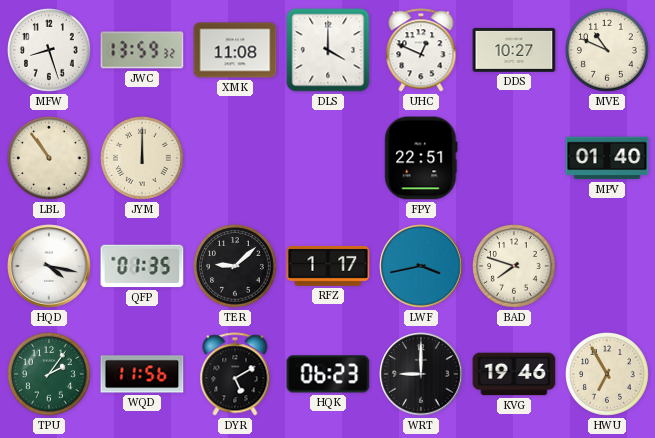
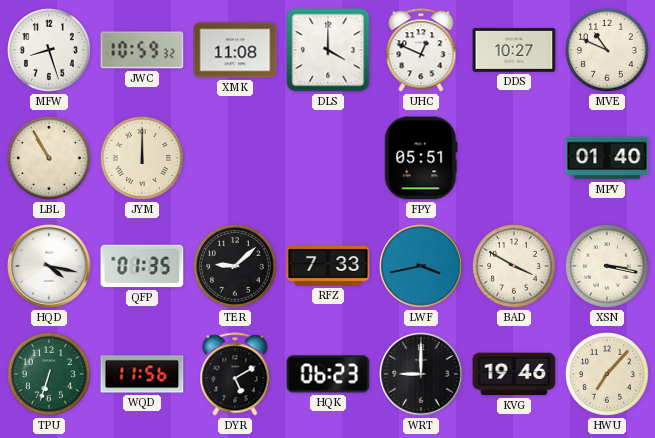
JWC: 13:59 -> 10:59
LBL: 10:54 -> 10:55
FPY: 22:51 -> 05:51
RFZ: 1:17 -> 7:33
BAD: 7:48 -> 3:50
XSN: none -> 3:17
TPU: 2:06 -> 6:33
HWU: 6:55 -> 7:07
